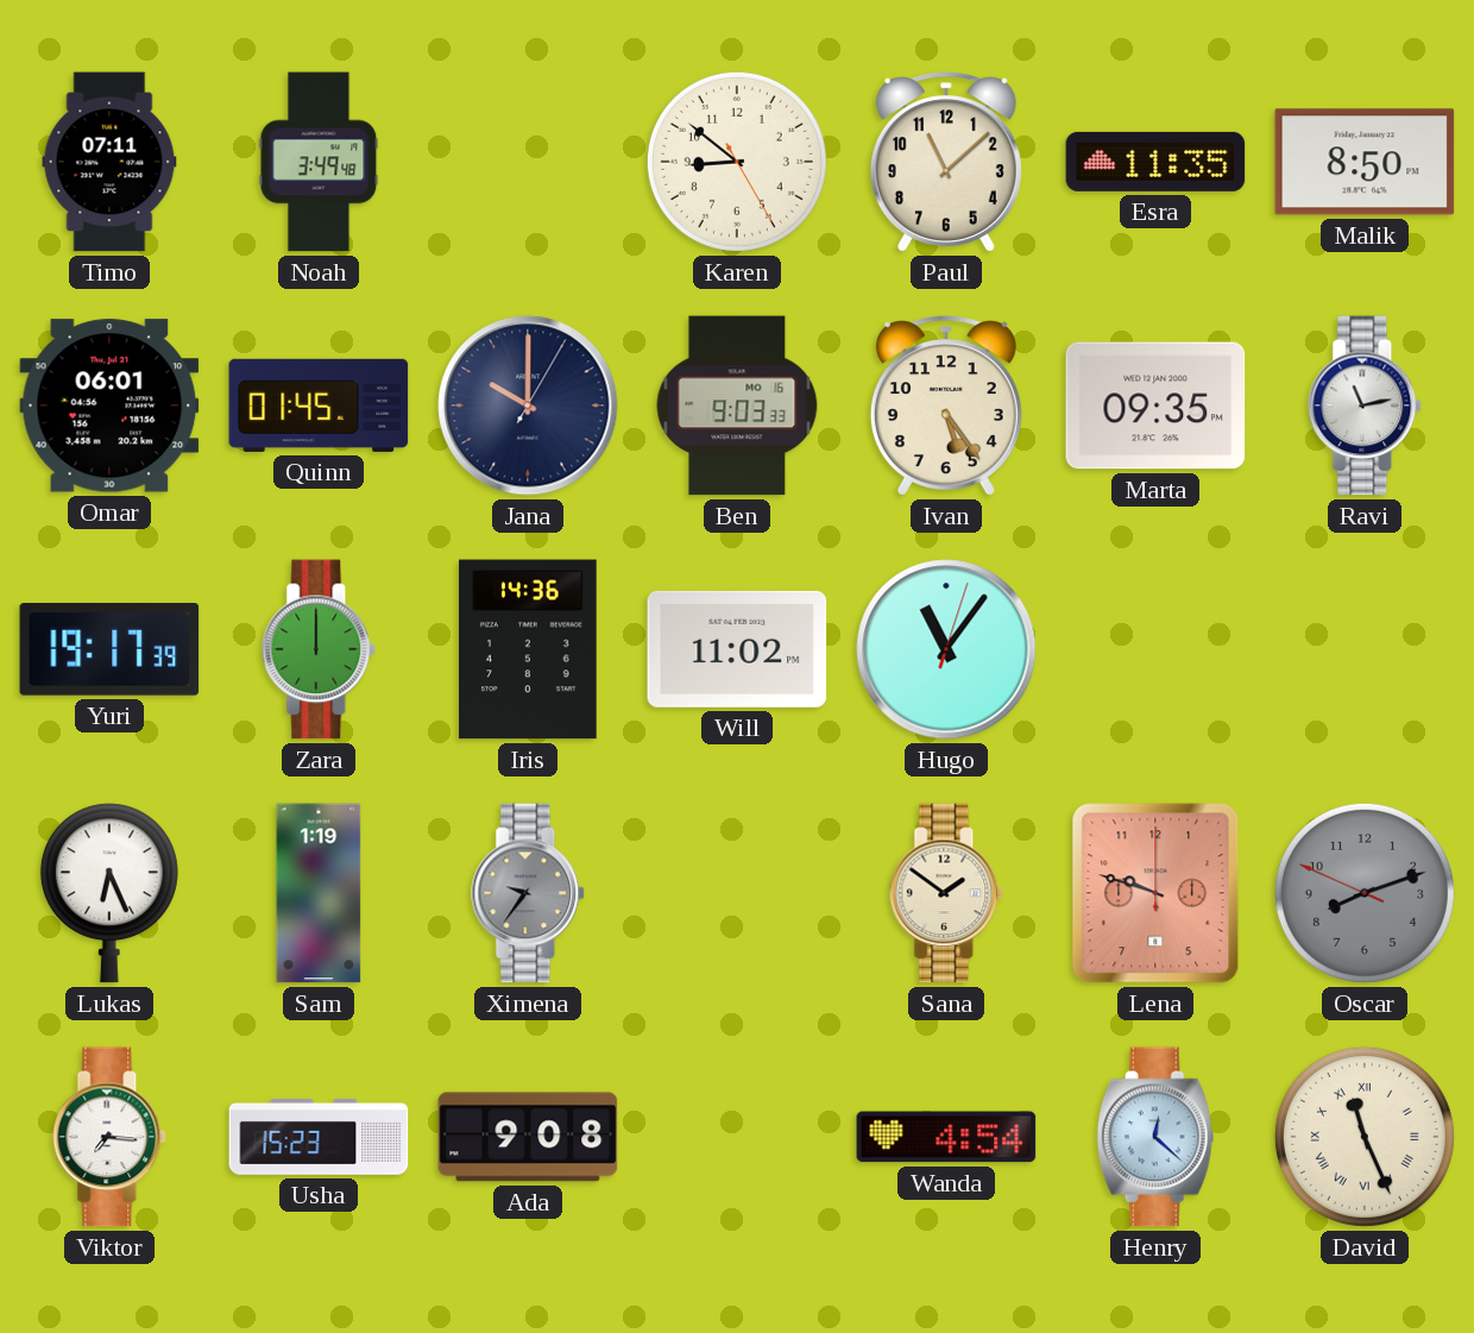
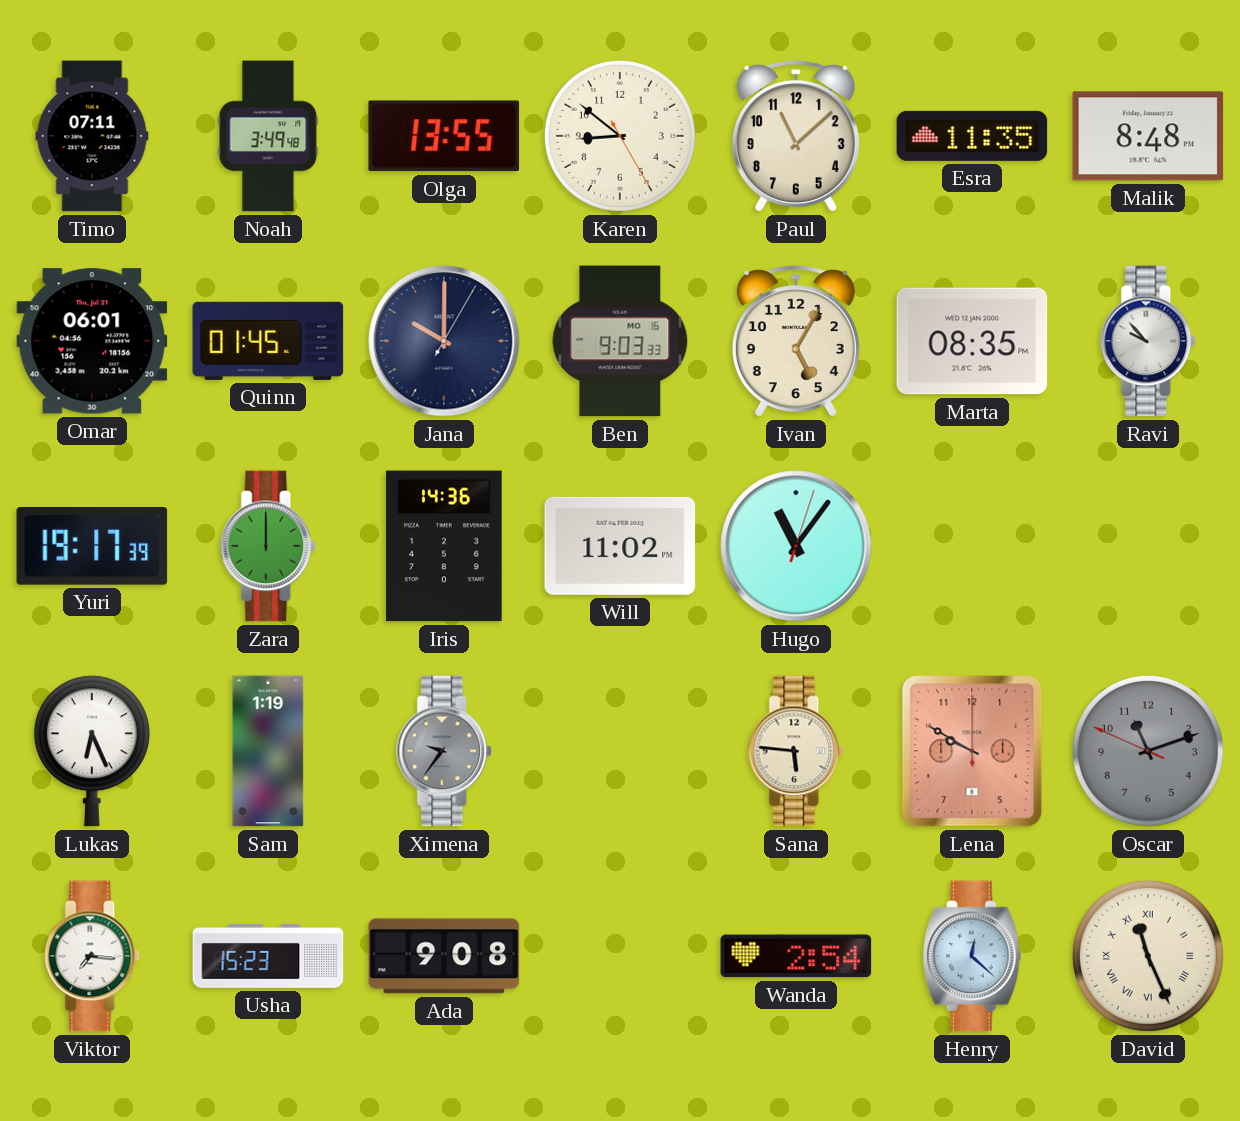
Olga: none -> 13:55
Malik: 8:50 -> 8:48
Ivan: 5:24 -> 5:05
Marta: 09:35 -> 08:35
Ravi: 11:13 -> 9:53
Sana: 1:51 -> 5:46
Lena: 9:48 -> 9:50
Oscar: 8:11 -> 11:11
Wanda: 4:54 -> 2:54
